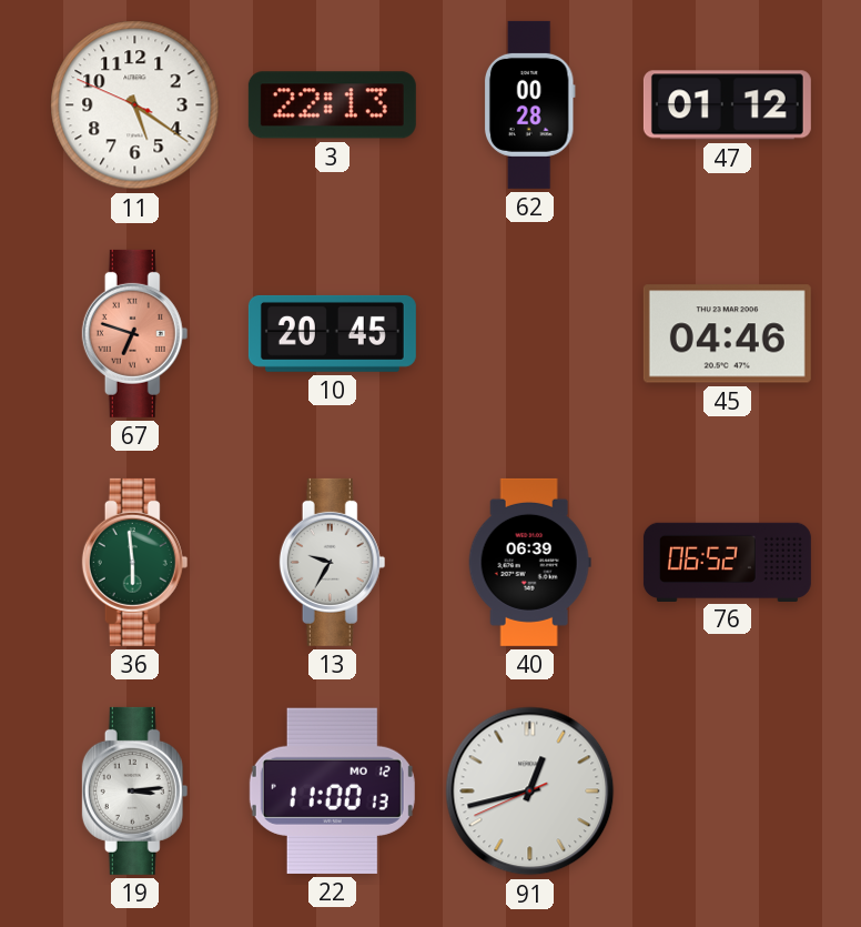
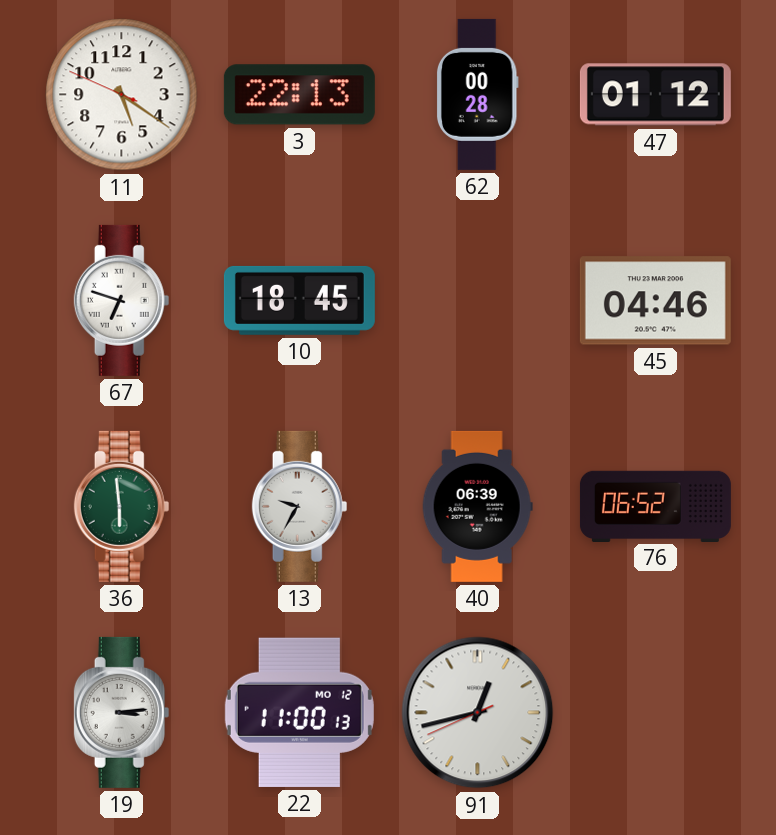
67 dial: salmon -> white
10: 20:45 -> 18:45
